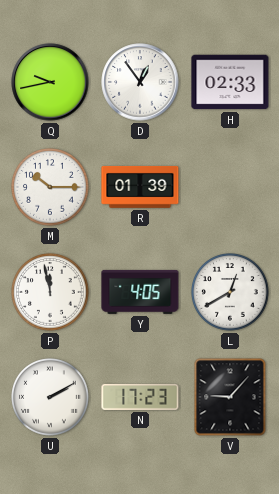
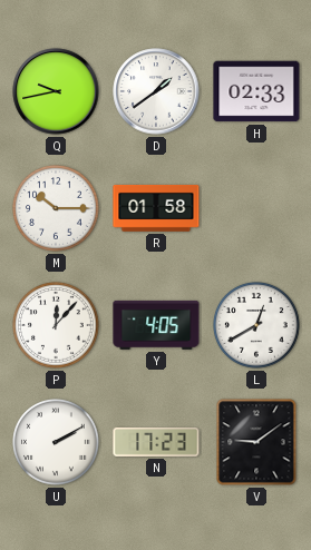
D: 12:54 -> 1:39
R: 01:39 -> 01:58
P: 11:58 -> 12:07
V: 9:07 -> 9:09
